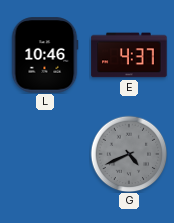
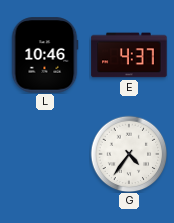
G: 4:41 -> 4:36
G dial: grey -> white
